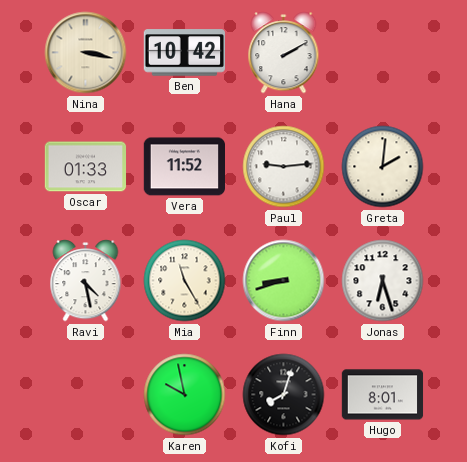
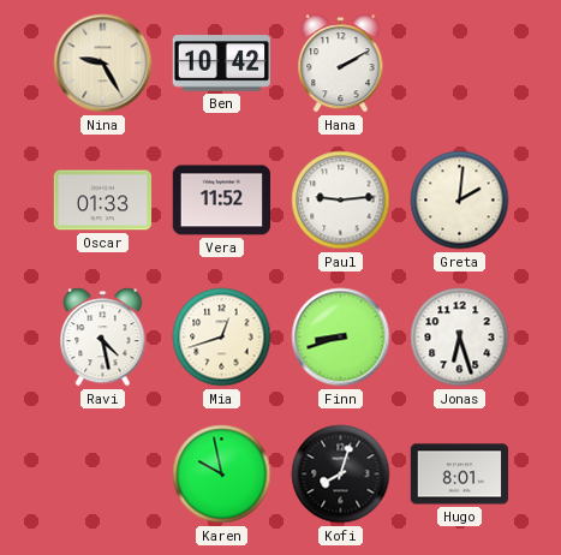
Nina: 3:17 -> 9:25
Mia: 11:25 -> 12:42
